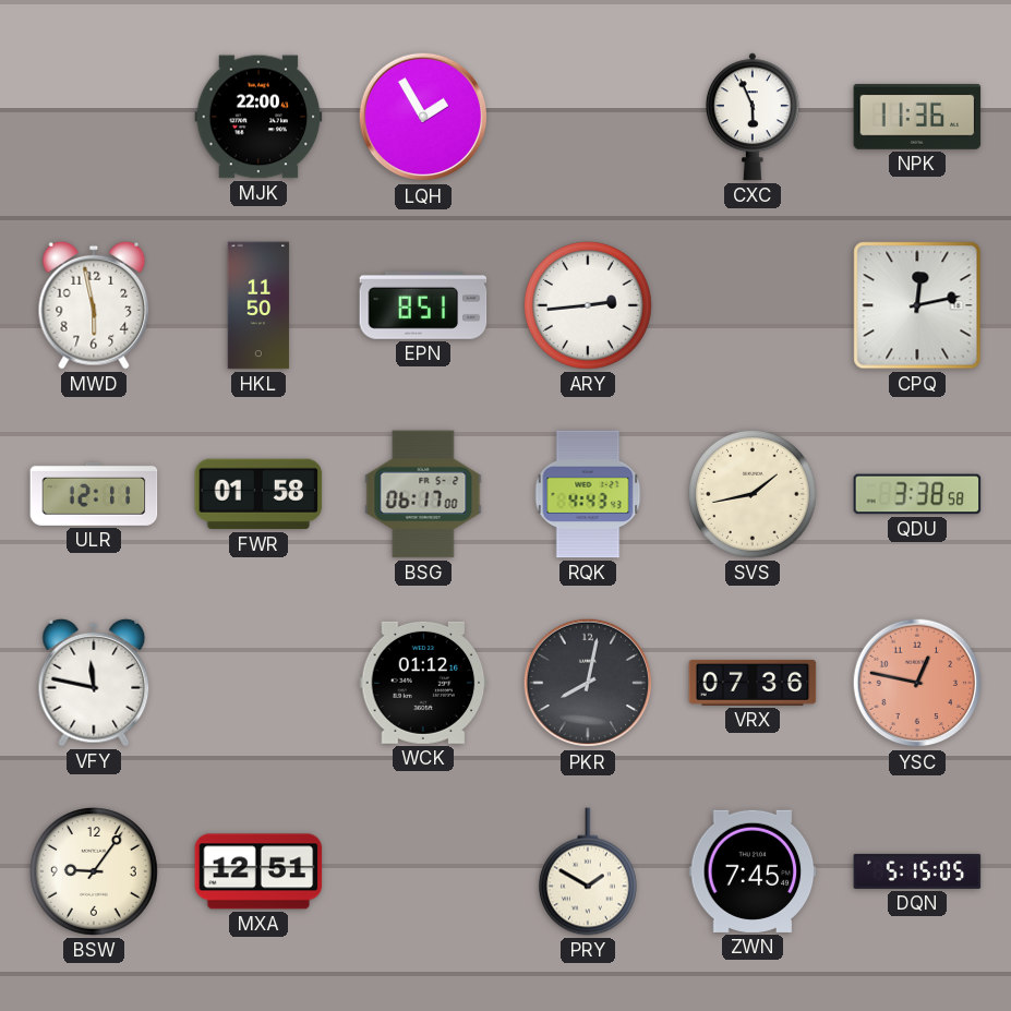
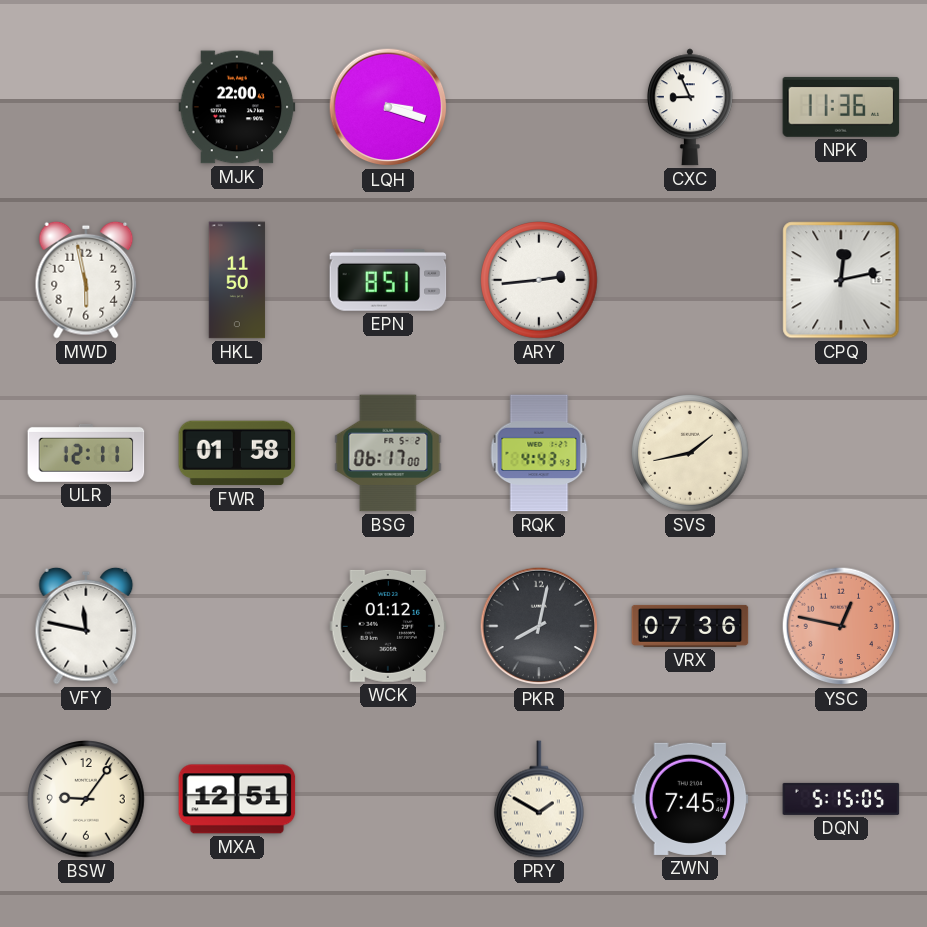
LQH: 1:55 -> 3:18
CXC: 5:56 -> 8:56
QDU: 3:38 -> none
